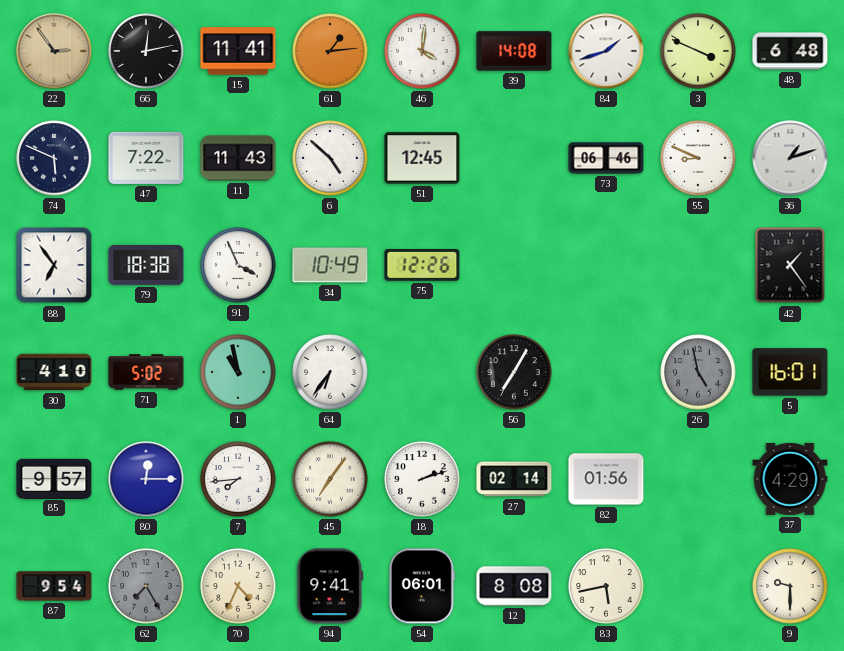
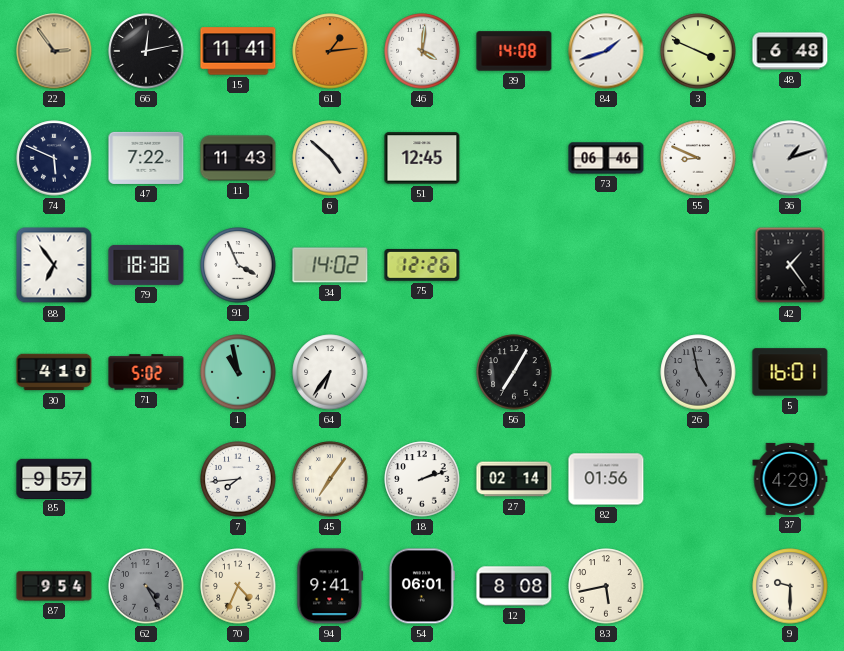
34: 10:49 -> 14:02
80: 12:15 -> none
62: 7:25 -> 4:25
